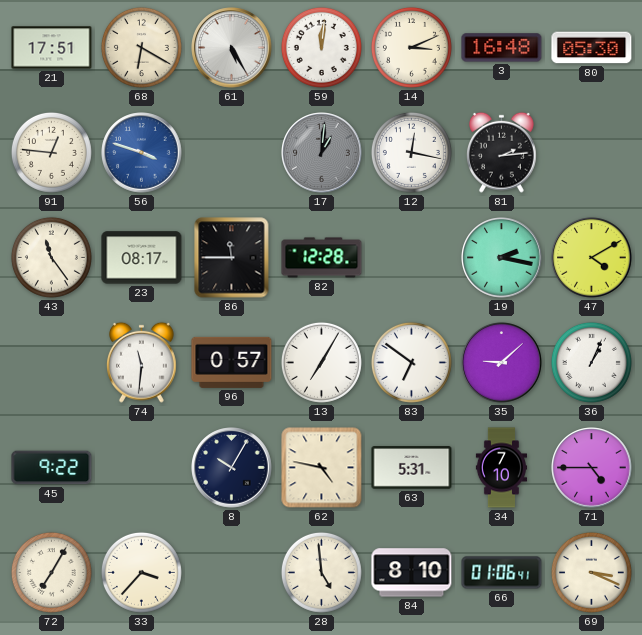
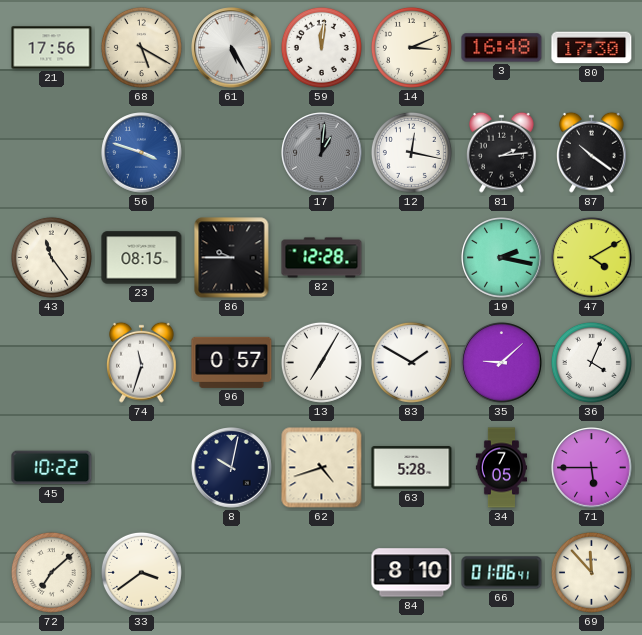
21: 17:51 -> 17:56
68: 6:20 -> 5:20
80: 05:30 -> 17:30
91: 12:46 -> none
87: none -> 10:21
23: 08:17 -> 08:15
86: 11:45 -> 9:45
74: 11:31 -> 11:33
83: 6:51 -> 1:50
36: 1:04 -> 4:04
45: 9:22 -> 10:22
8: 10:05 -> 10:02
62: 4:47 -> 4:42
63: 5:31 -> 5:28
34: 7:10 -> 7:05
71: 4:45 -> 5:45
72: 7:05 -> 7:08
33: 3:37 -> 3:39
28: 4:59 -> none
69: 3:19 -> 11:53
